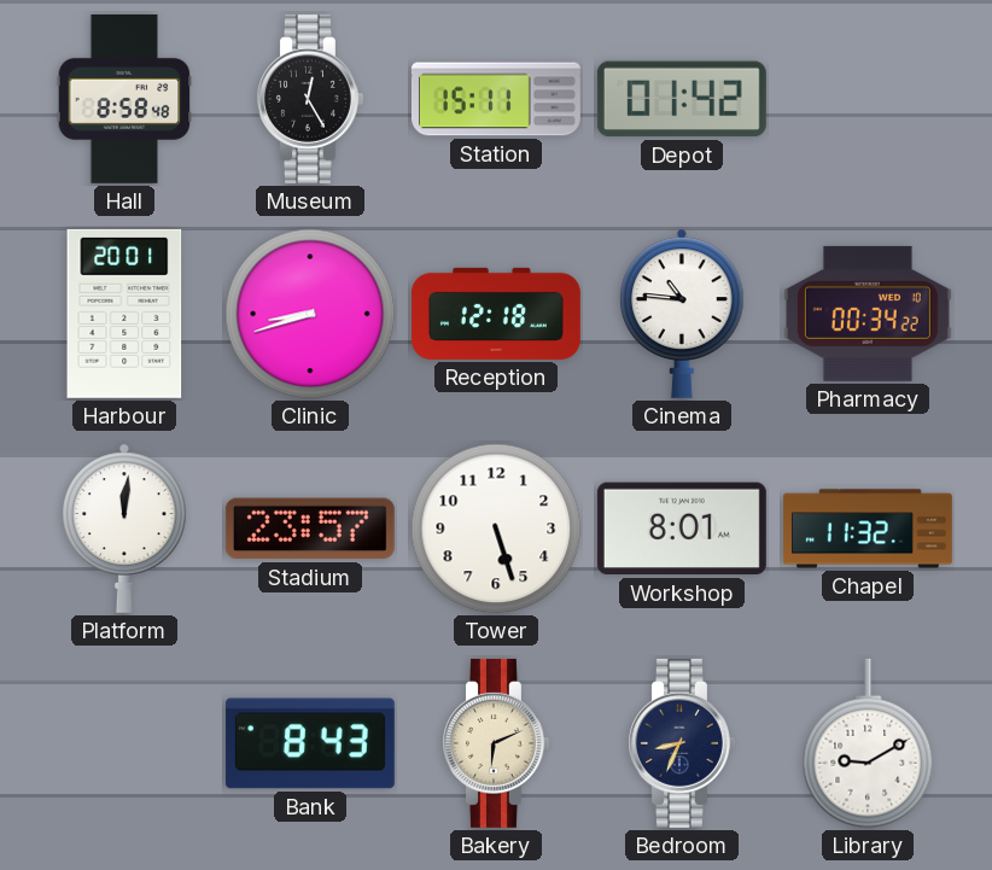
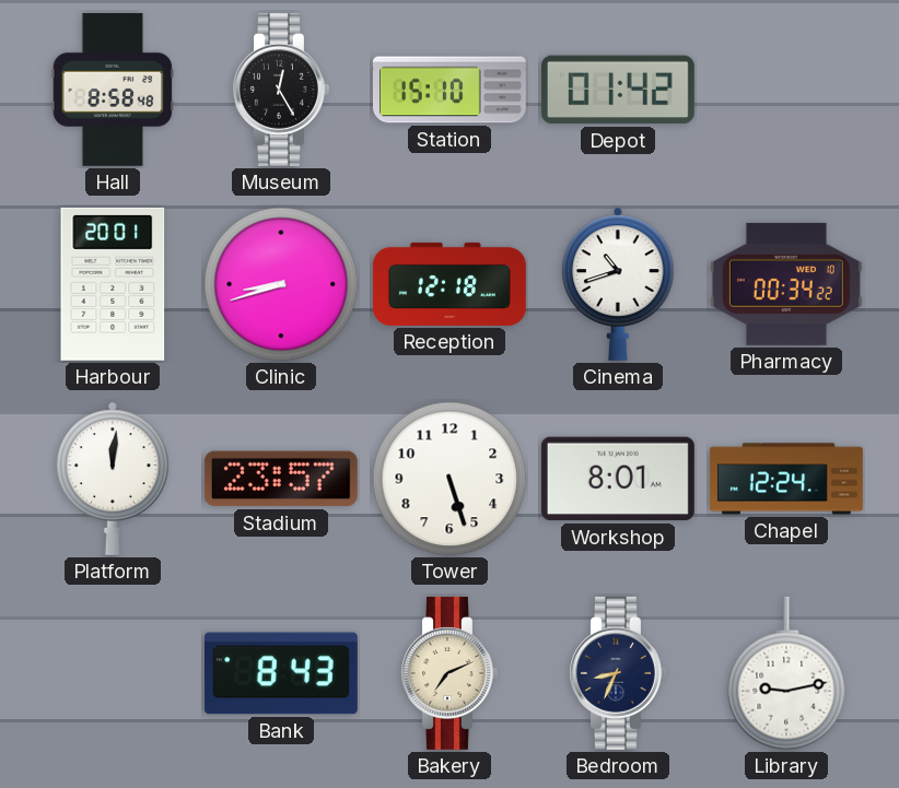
Station: 15:11 -> 15:10
Cinema: 10:46 -> 10:42
Chapel: 11:32 -> 12:24
Bakery: 6:11 -> 7:11
Library: 9:10 -> 9:13
